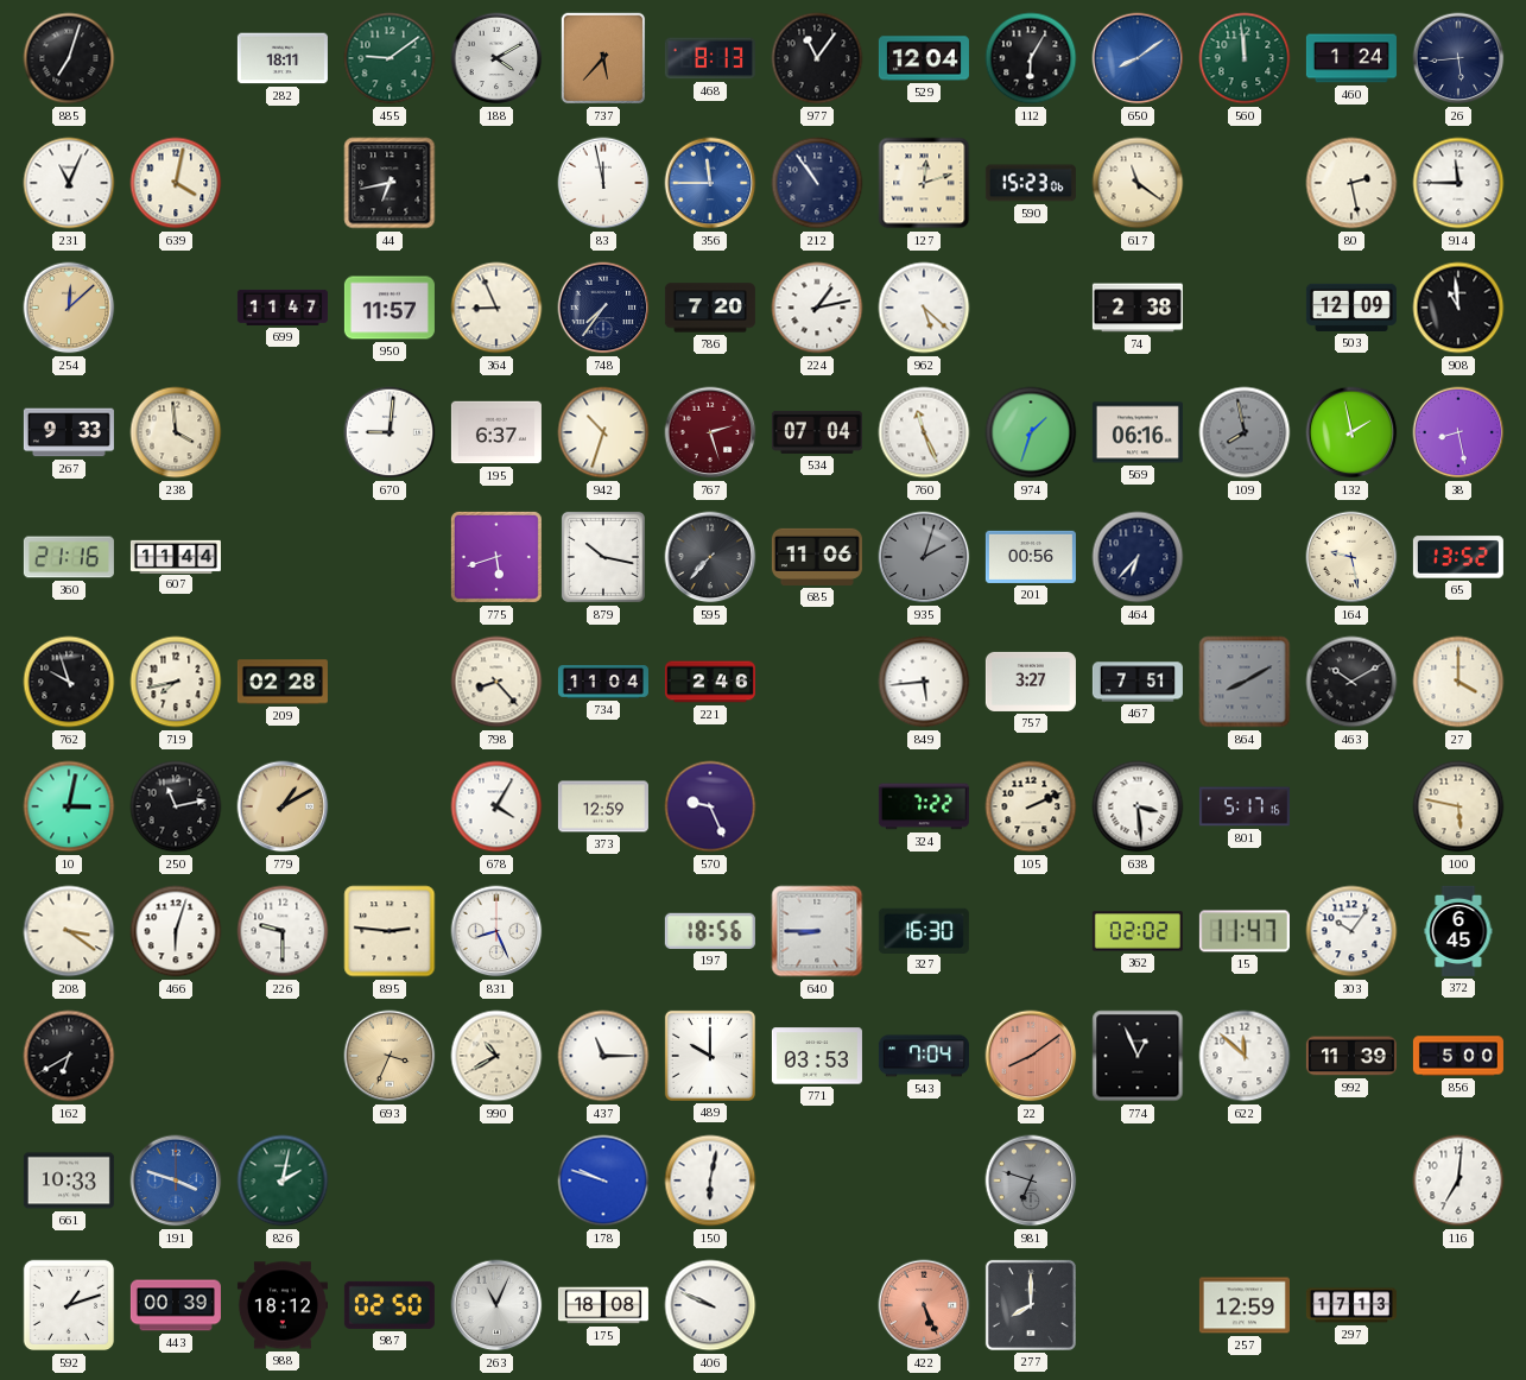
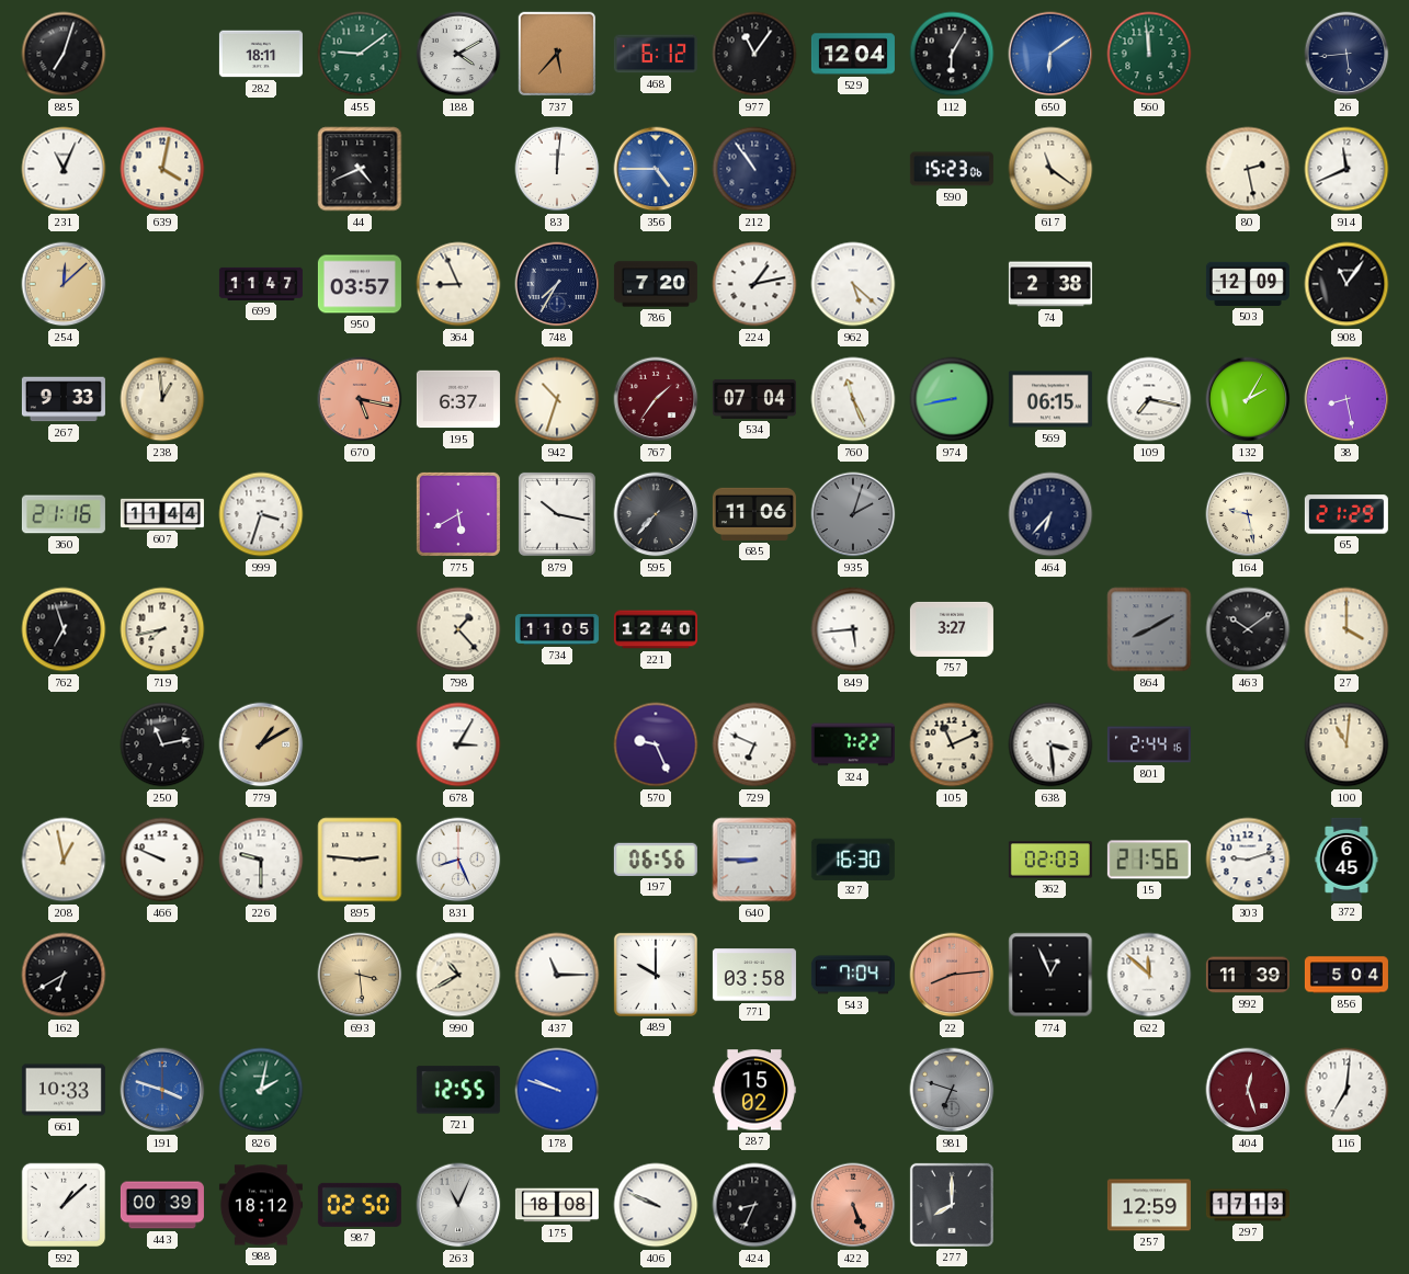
468: 8:13 -> 6:12
650: 8:09 -> 6:09
460: 1:24 -> none
44: 6:43 -> 4:41
83: 11:58 -> 12:01
356: 11:45 -> 4:45
127: 12:12 -> none
914: 11:45 -> 11:41
950: 11:57 -> 03:57
748: 7:36 -> 7:35
908: 10:59 -> 11:06
238: 3:59 -> 12:59
670: 9:01 -> 5:17
670 dial: white -> salmon
767: 2:27 -> 1:36
974: 1:33 -> 8:43
569: 06:16 -> 06:15
109: 7:58 -> 7:17
109 dial: grey -> white
132: 1:58 -> 2:05
999: none -> 3:33
775: 5:42 -> 5:40
201: 00:56 -> none
65: 13:52 -> 21:29
762: 9:57 -> 6:57
209: 02:28 -> none
798: 8:23 -> 1:23
734: 11:04 -> 11:05
221: 2:46 -> 12:40
467: 7:51 -> none
463: 10:10 -> 10:09
10: 3:02 -> none
678: 4:05 -> 3:05
373: 12:59 -> none
729: none -> 6:49
105: 2:11 -> 11:11
801: 5:17 -> 2:44
100: 5:47 -> 11:01
208: 3:21 -> 12:58
466: 6:03 -> 9:49
197: 18:56 -> 06:56
362: 02:02 -> 02:03
15: 11:47 -> 21:56
303: 10:06 -> 9:12
693: 3:34 -> 3:29
771: 03:53 -> 03:58
22: 8:09 -> 8:14
856: 5:00 -> 5:04
721: none -> 12:55
150: 6:02 -> none
287: none -> 15:02
404: none -> 12:27
592: 1:12 -> 1:08
424: none -> 8:34
